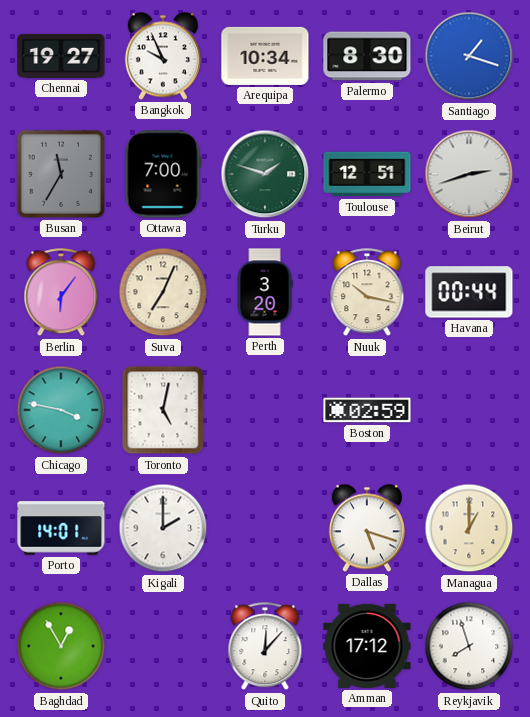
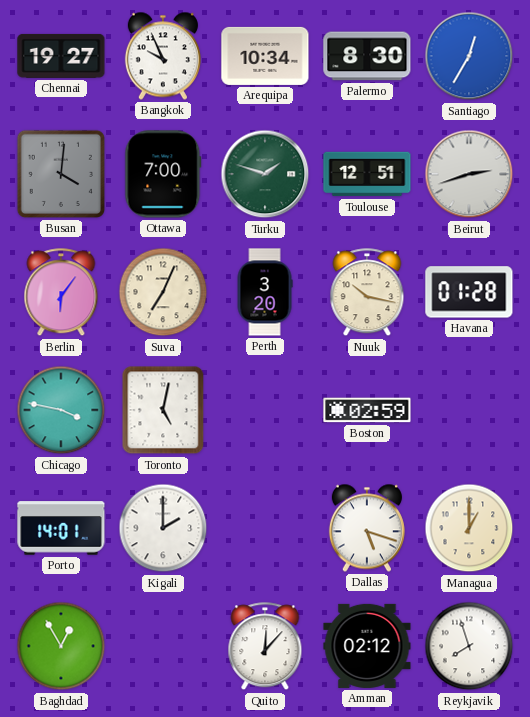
Santiago: 1:18 -> 12:35
Busan: 11:35 -> 4:01
Havana: 00:44 -> 01:28
Amman: 17:12 -> 02:12
